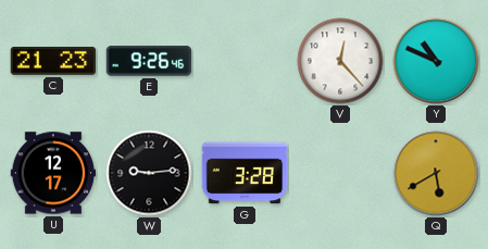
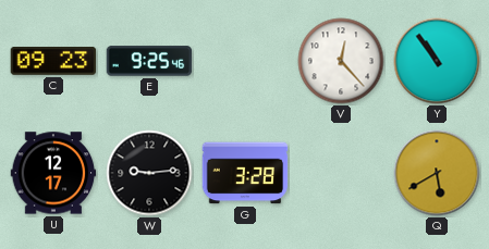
C: 21:23 -> 09:23
E: 9:26 -> 9:25
Y: 10:49 -> 10:54
